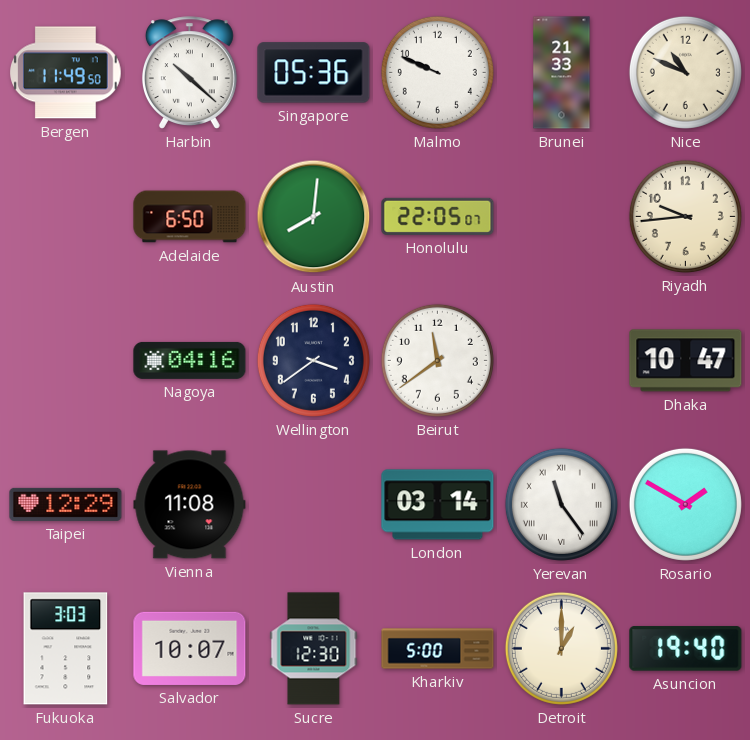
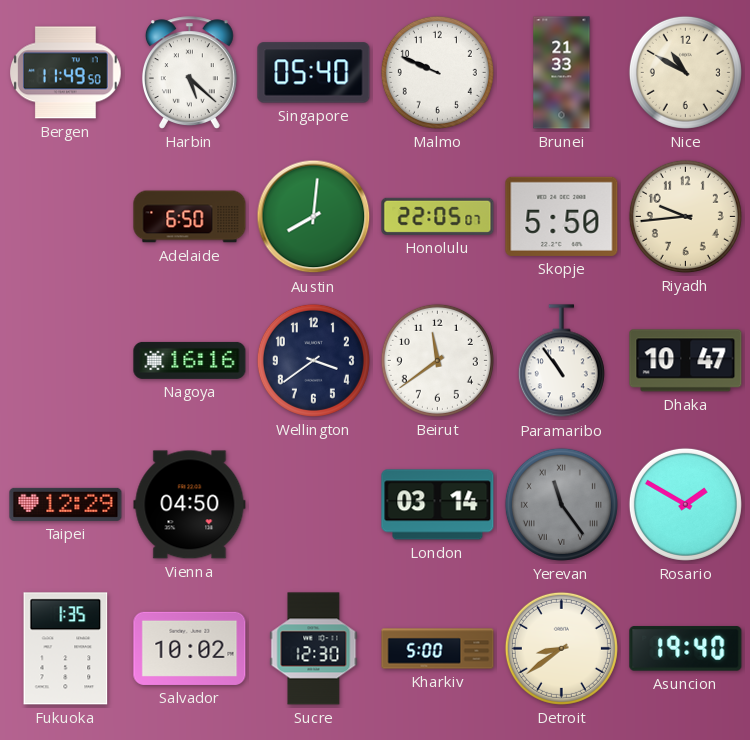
Harbin: 10:22 -> 5:22
Singapore: 05:36 -> 05:40
Nice: 10:49 -> 10:50
Skopje: none -> 5:50
Nagoya: 04:16 -> 16:16
Paramaribo: none -> 10:54
Vienna: 11:08 -> 04:50
Yerevan dial: white -> grey
Fukuoka: 3:03 -> 1:35
Salvador: 10:07 -> 10:02
Detroit: 1:00 -> 8:39
